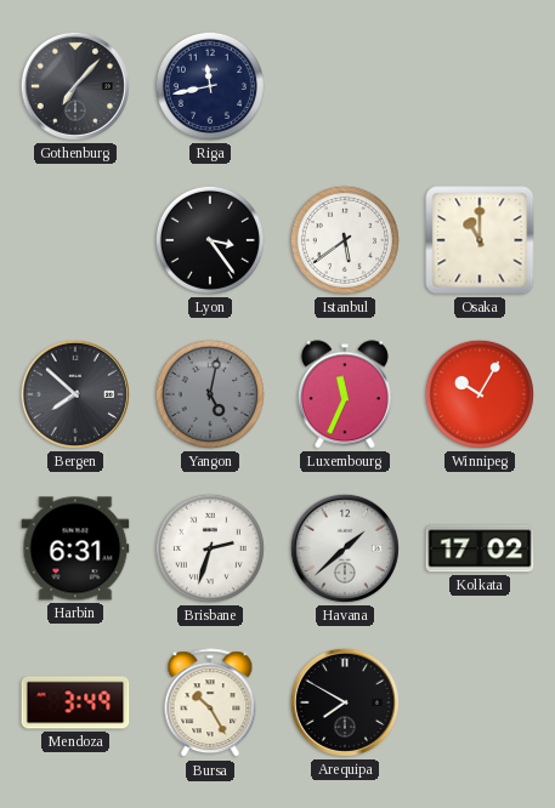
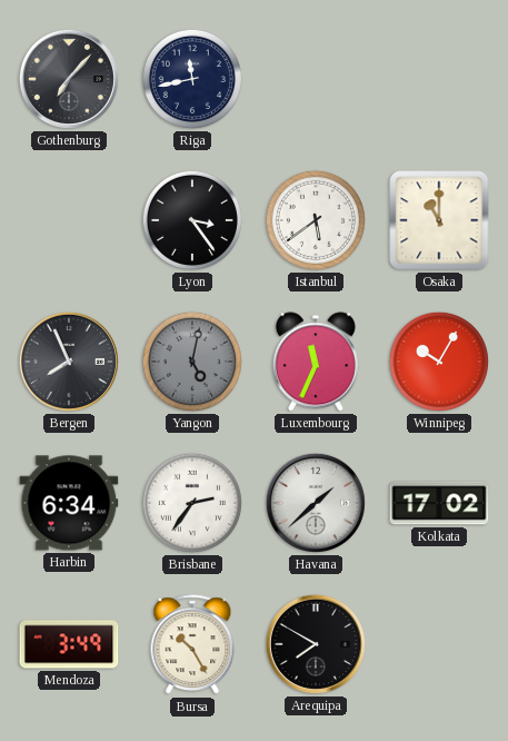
Bergen: 7:52 -> 7:56
Harbin: 6:31 -> 6:34
Brisbane: 2:33 -> 2:36
